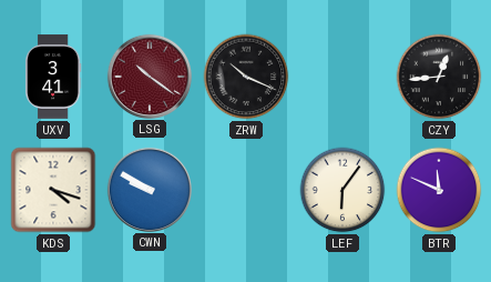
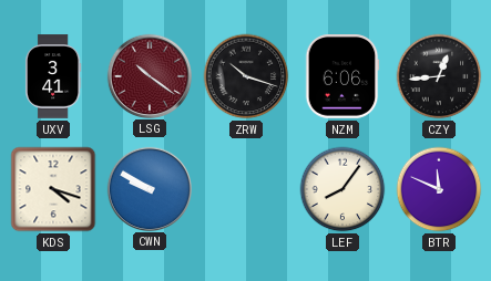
ZRW: 10:19 -> 10:18
NZM: none -> 6:06
LEF: 6:06 -> 8:06
